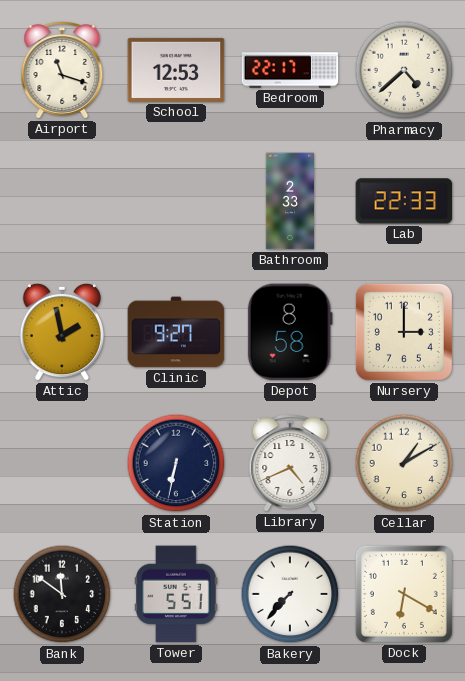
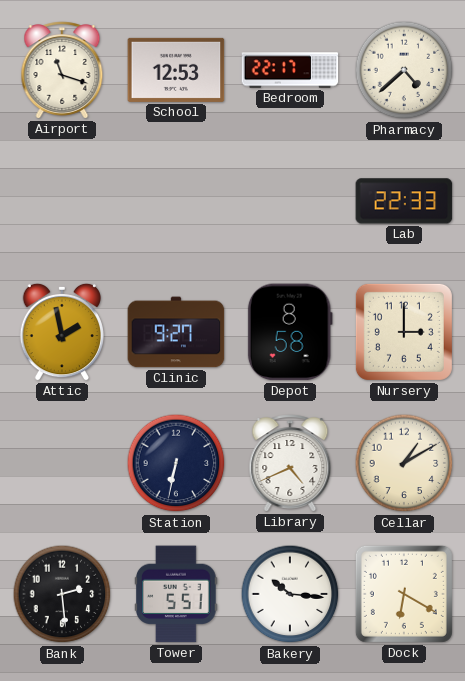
Bathroom: 2:33 -> none
Bank: 11:51 -> 2:29
Bakery: 7:37 -> 10:16
